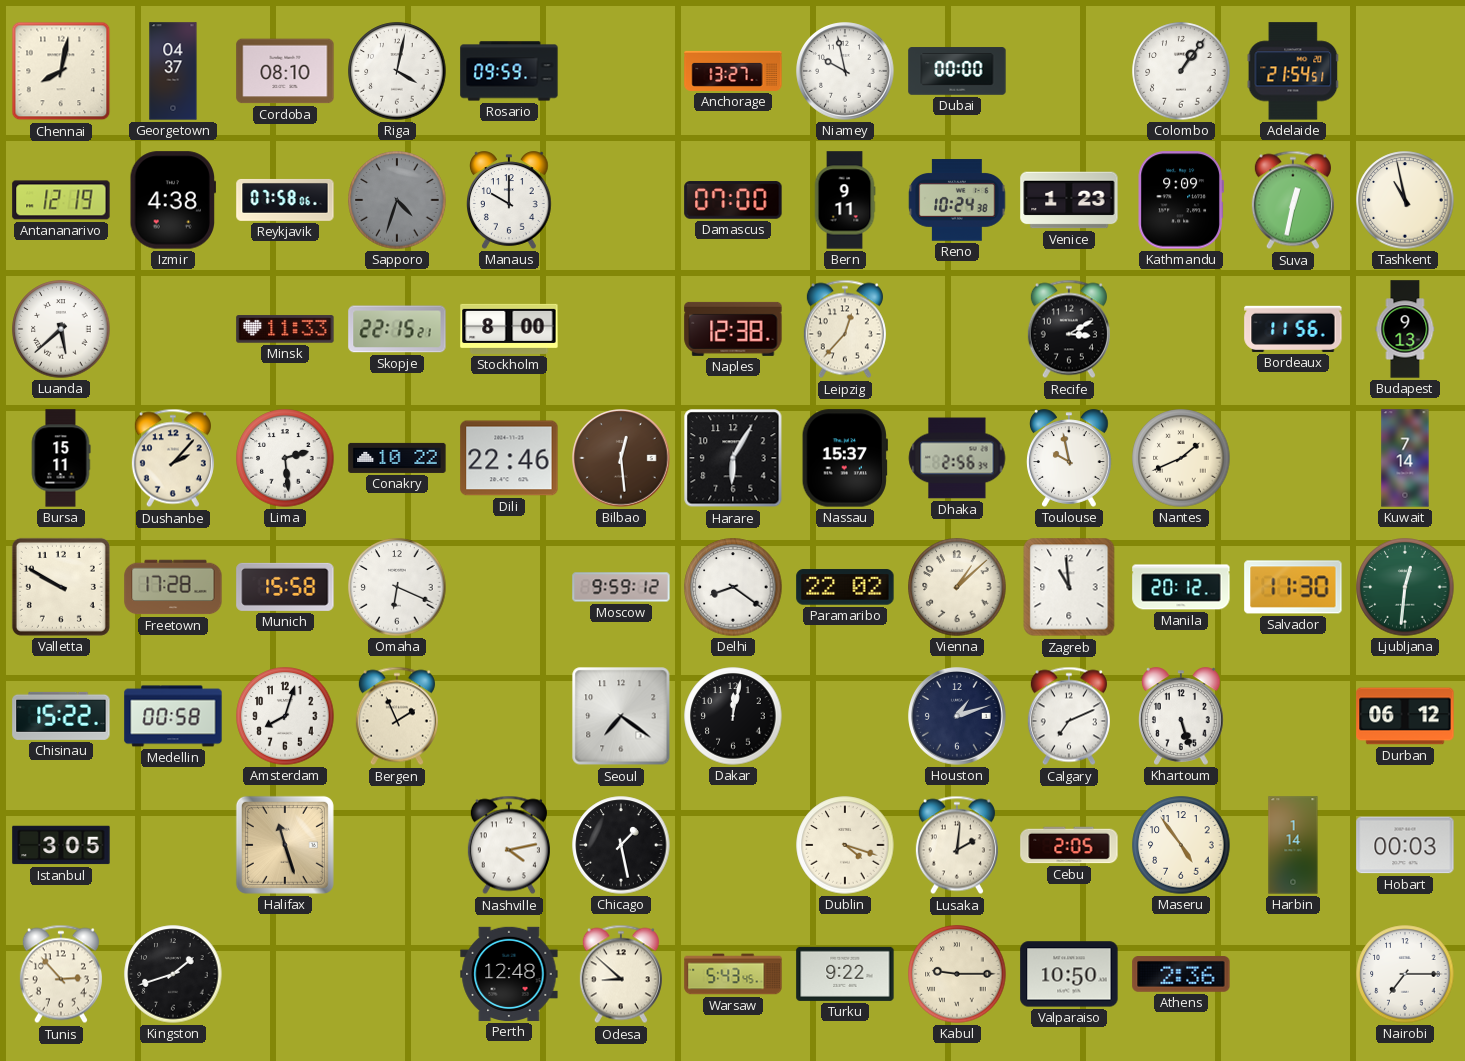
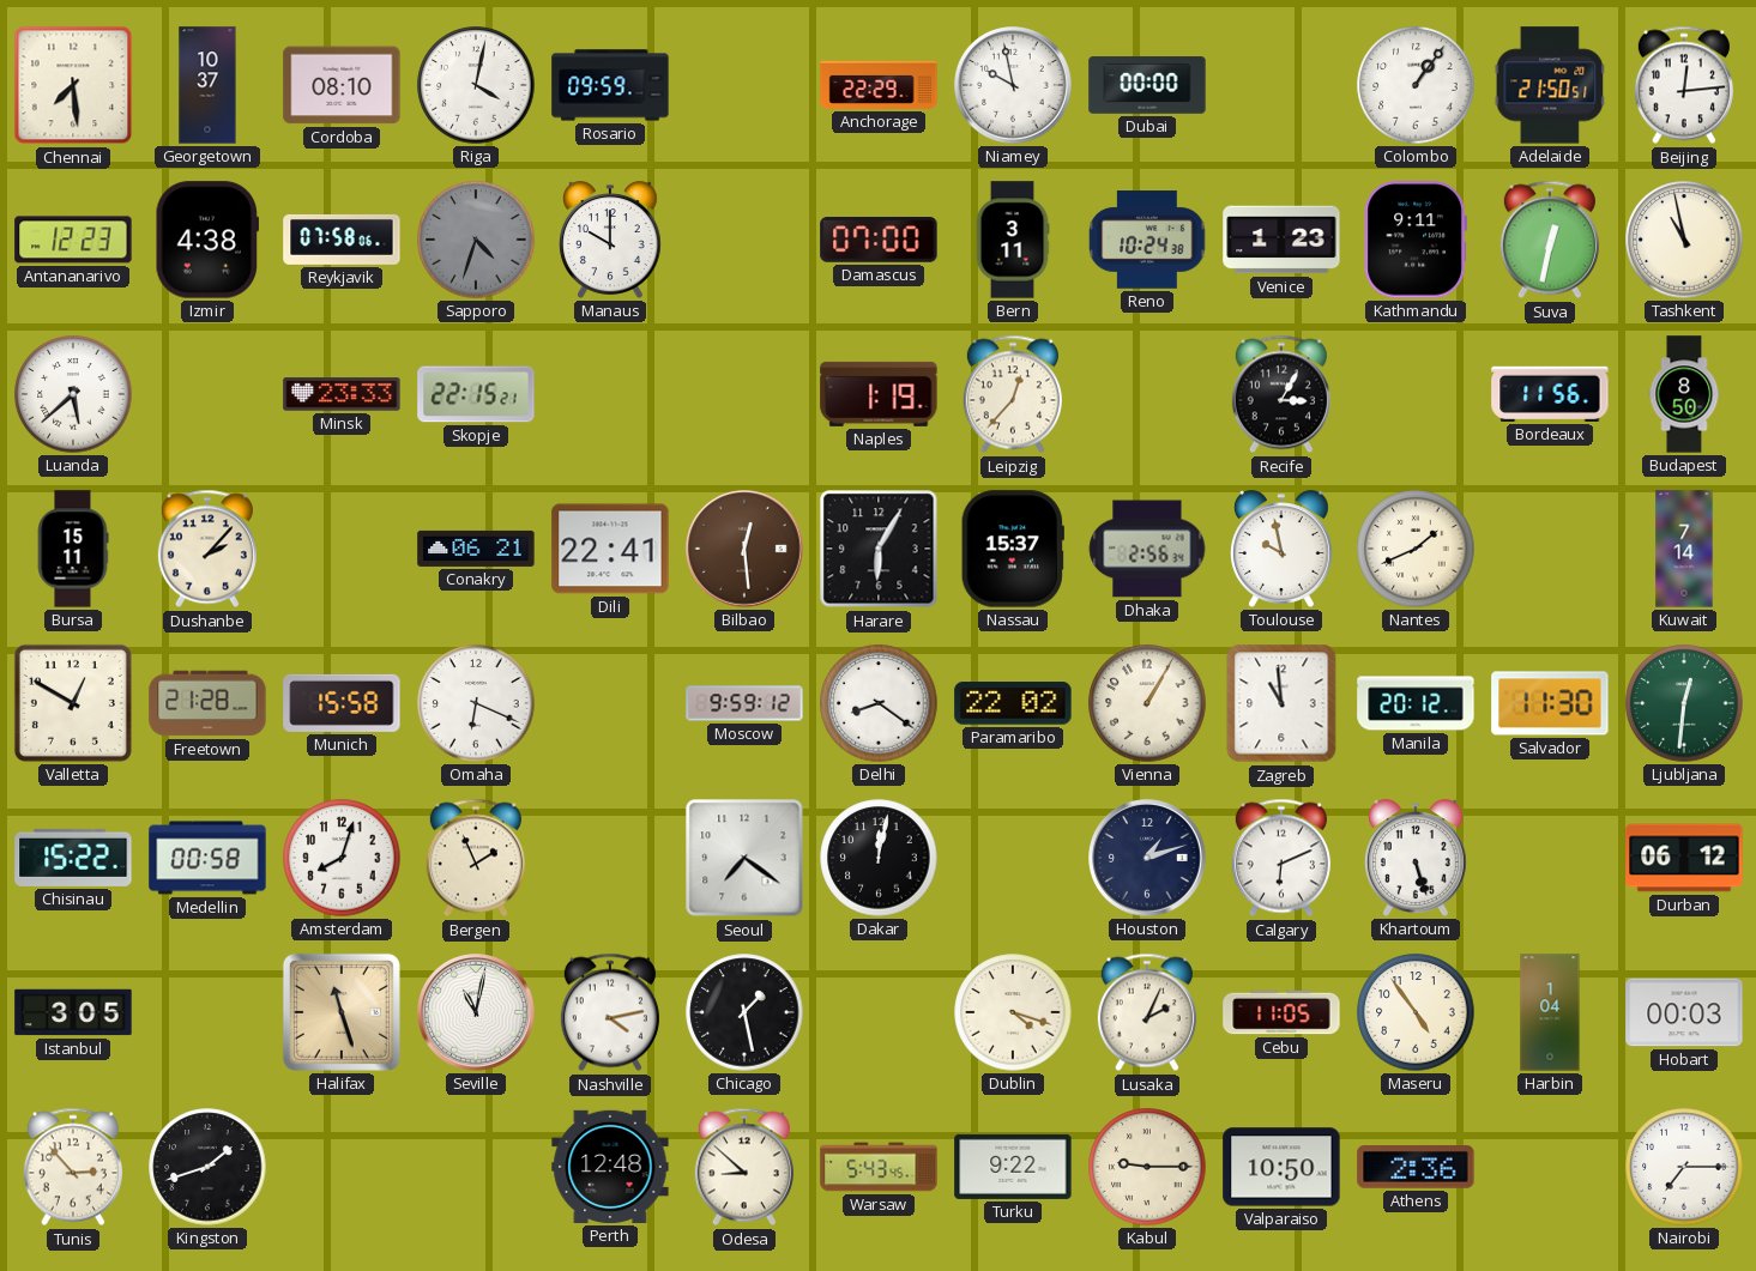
Chennai: 8:02 -> 7:29
Georgetown: 04:37 -> 10:37
Anchorage: 13:27 -> 22:29
Adelaide: 21:54 -> 21:50
Beijing: none -> 12:14
Antananarivo: 12:19 -> 12:23
Bern: 9:11 -> 3:11
Kathmandu: 9:09 -> 9:11
Minsk: 11:33 -> 23:33
Stockholm: 8:00 -> none
Naples: 12:38 -> 1:19
Recife: 3:10 -> 3:05
Budapest: 9:13 -> 8:50
Lima: 2:29 -> none
Conakry: 10:22 -> 06:21
Dili: 22:46 -> 22:41
Valletta: 9:50 -> 12:50
Freetown: 17:28 -> 21:28
Vienna: 1:08 -> 1:05
Calgary: 7:11 -> 6:11
Seville: none -> 11:02
Lusaka: 2:01 -> 2:04
Cebu: 2:05 -> 11:05
Harbin: 1:14 -> 1:04
